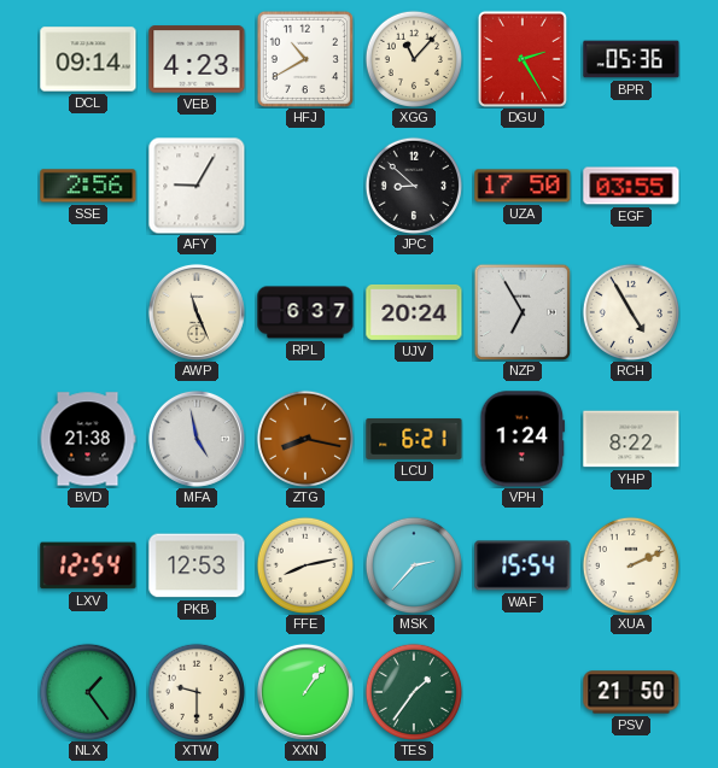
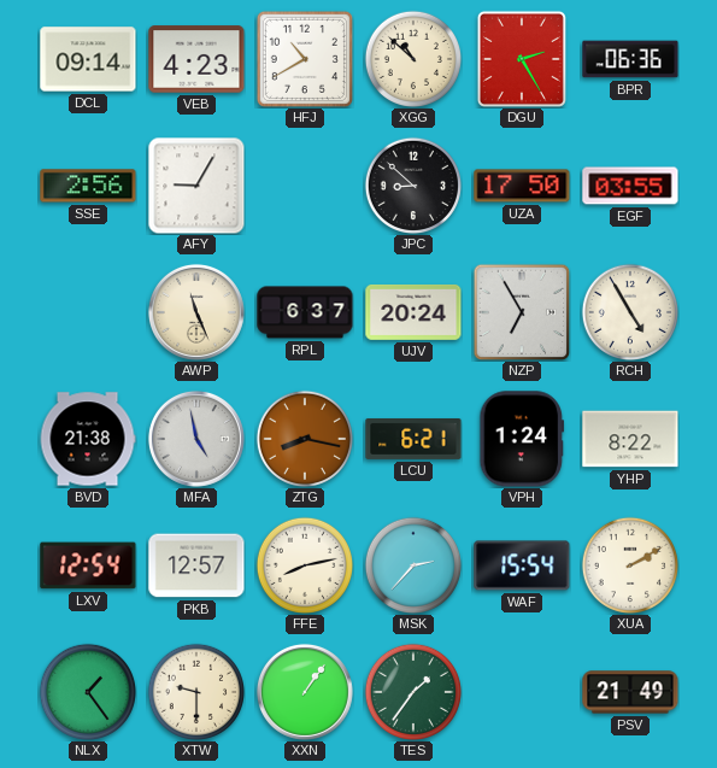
XGG: 11:07 -> 10:52
BPR: 05:36 -> 06:36
PKB: 12:53 -> 12:57
XUA: 2:11 -> 2:10
PSV: 21:50 -> 21:49
